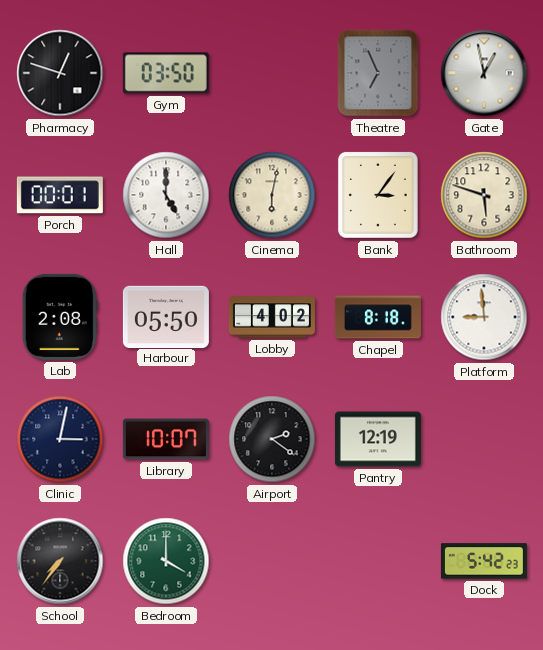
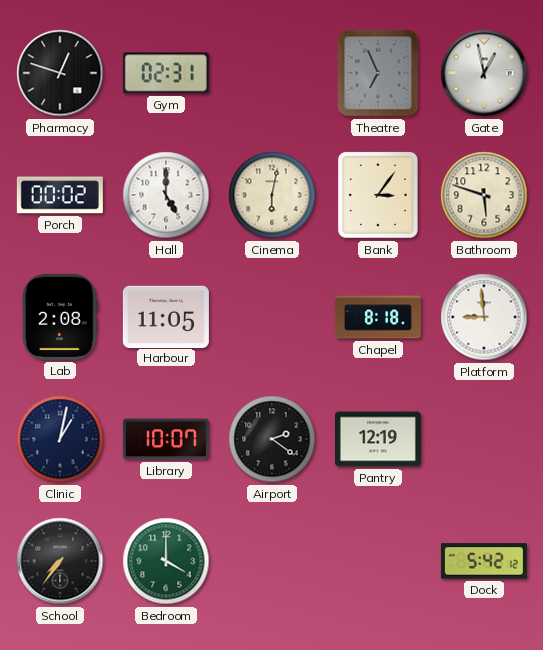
Gym: 03:50 -> 02:31
Porch: 00:01 -> 00:02
Harbour: 05:50 -> 11:05
Lobby: 4:02 -> none
Clinic: 3:02 -> 1:02
Dock: 5:42:23 -> 5:42:12
